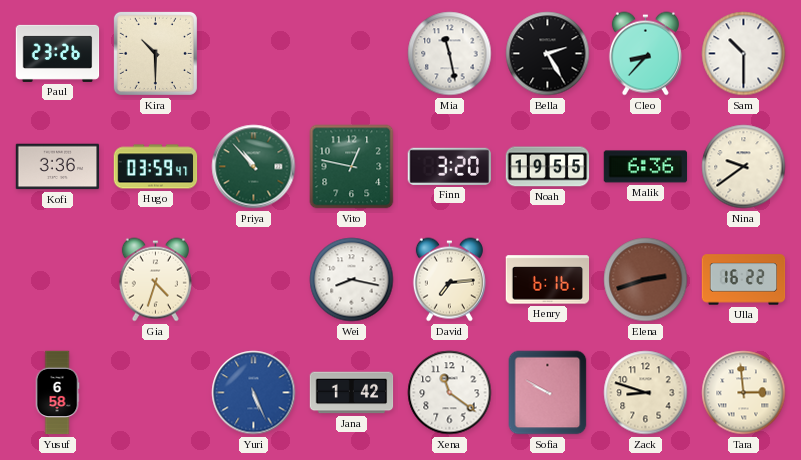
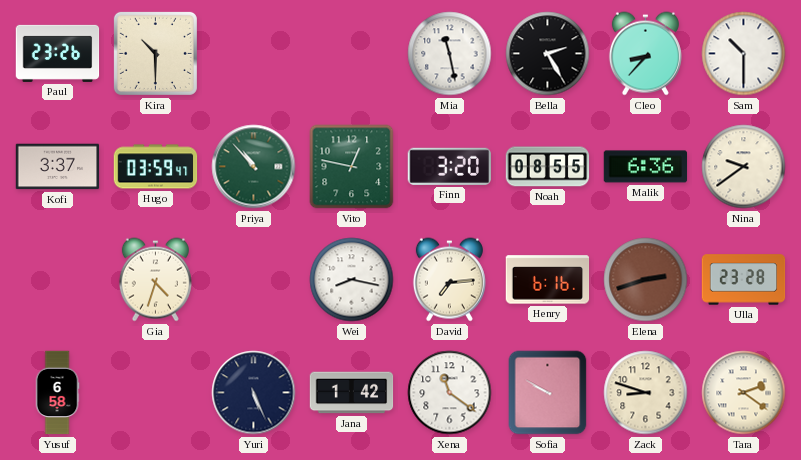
Kofi: 3:36 -> 3:37
Noah: 19:55 -> 08:55
Ulla: 16:22 -> 23:28
Yuri dial: blue -> navy
Tara: 2:59 -> 2:21
